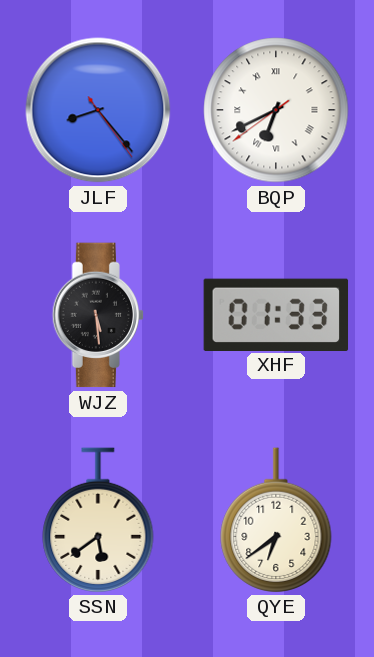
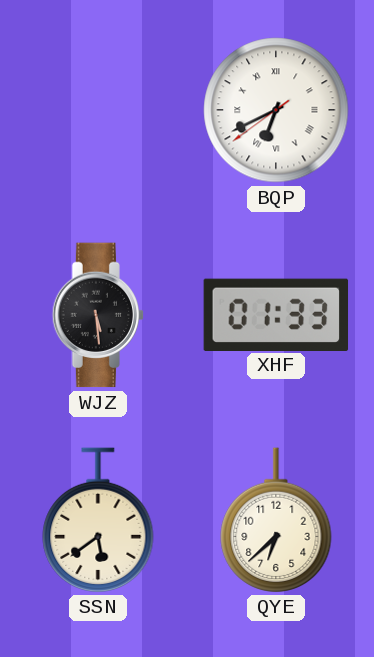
JLF: 8:23 -> none
QYE: 6:39 -> 6:38
